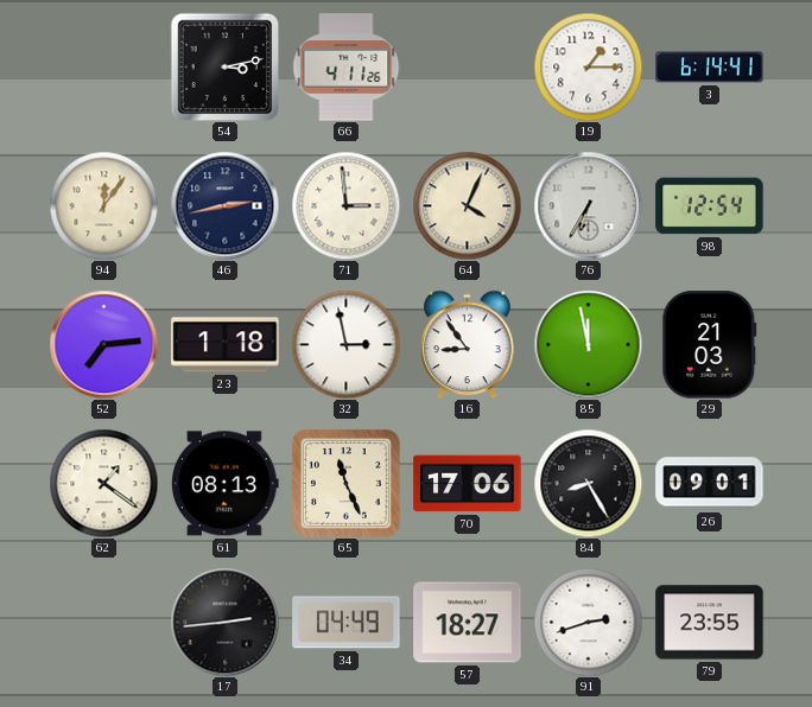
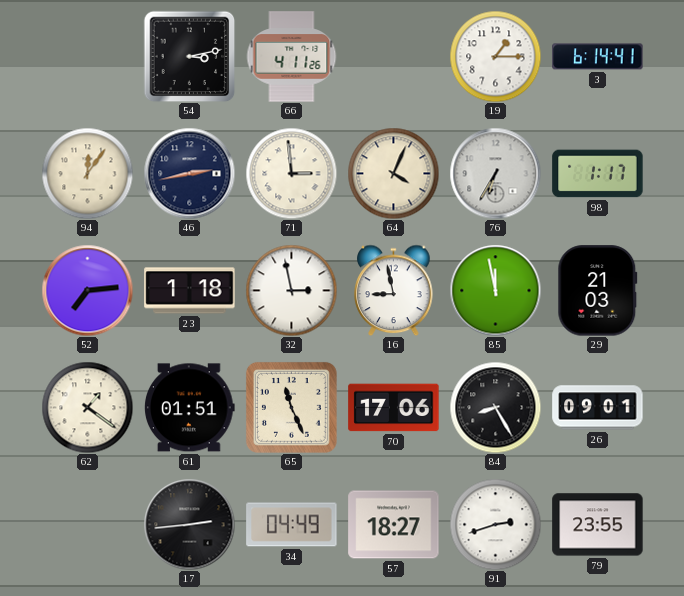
98: 12:54 -> 1:17
16: 8:54 -> 8:58
61: 08:13 -> 01:51
